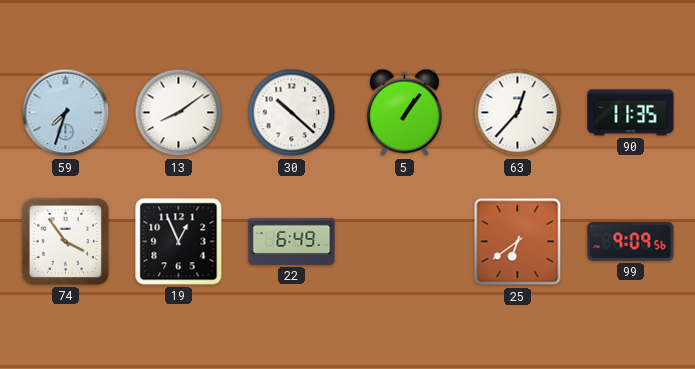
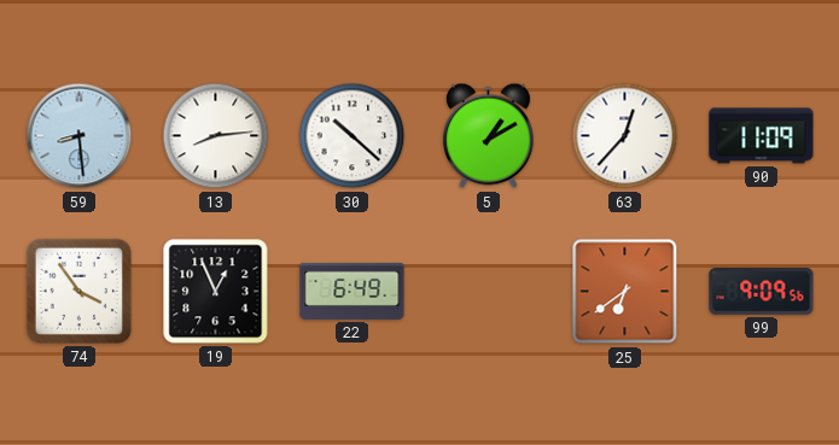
59: 7:33 -> 8:29
13: 8:09 -> 8:14
5: 1:06 -> 1:10
90: 11:35 -> 11:09
